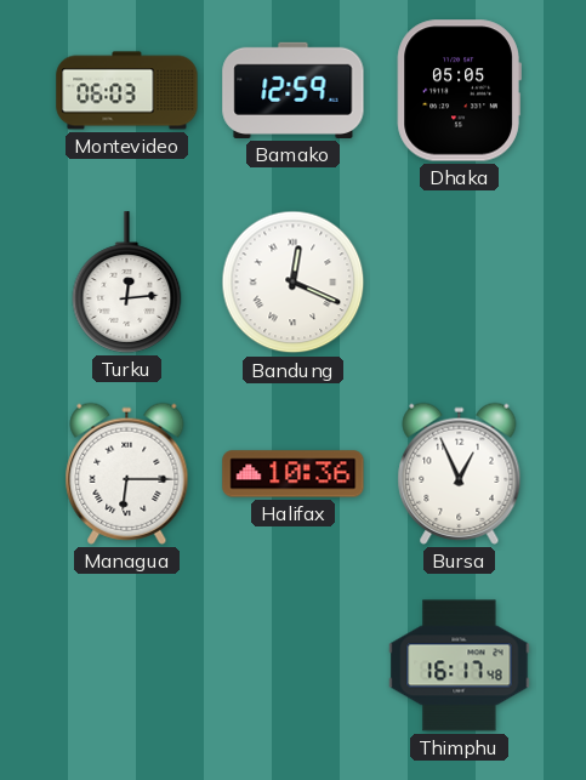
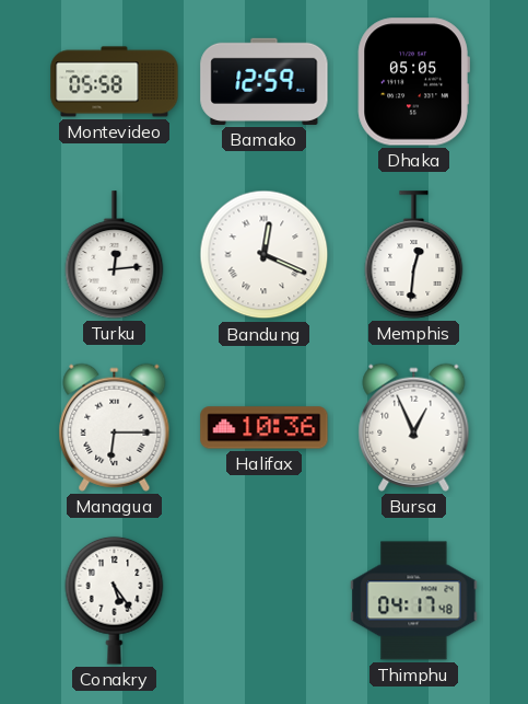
Montevideo: 06:03 -> 05:58
Memphis: none -> 12:31
Conakry: none -> 5:24
Thimphu: 16:17 -> 04:17
